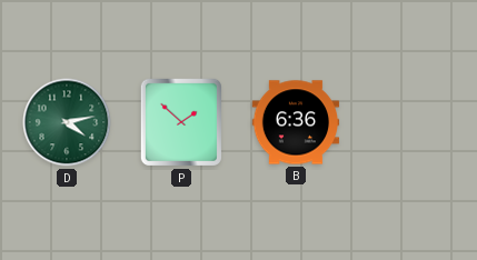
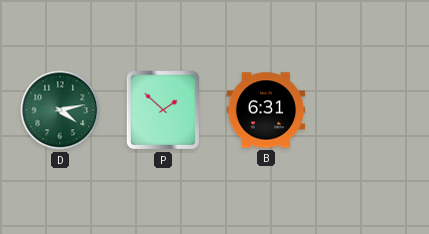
B: 6:36 -> 6:31
